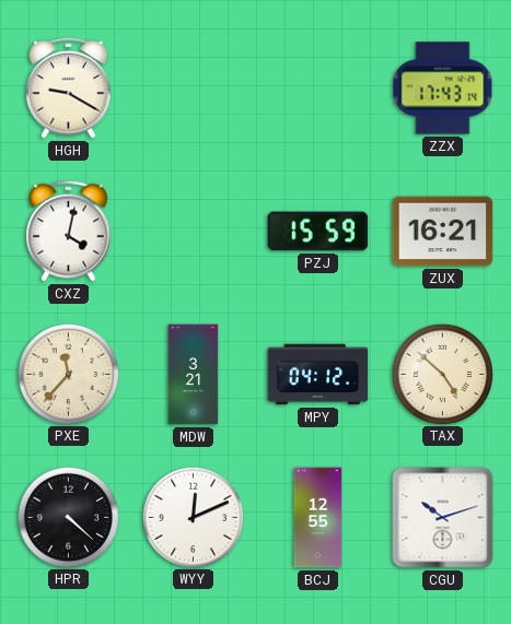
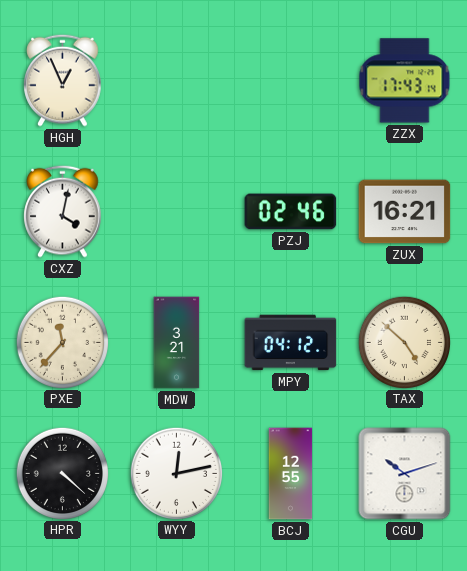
HGH: 9:20 -> 12:56
PZJ: 15:59 -> 02:46
WYY: 12:11 -> 12:13
